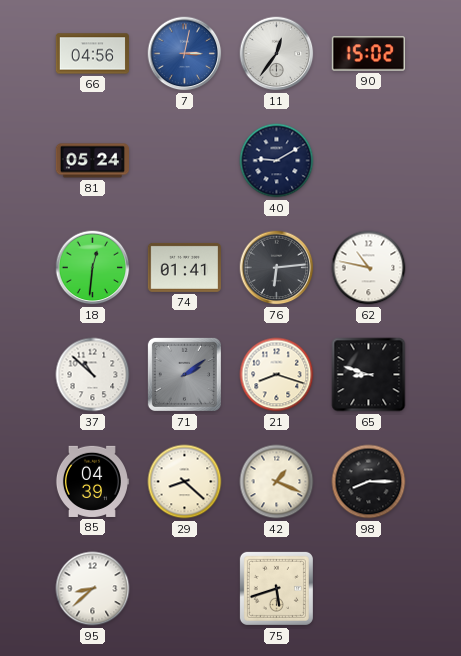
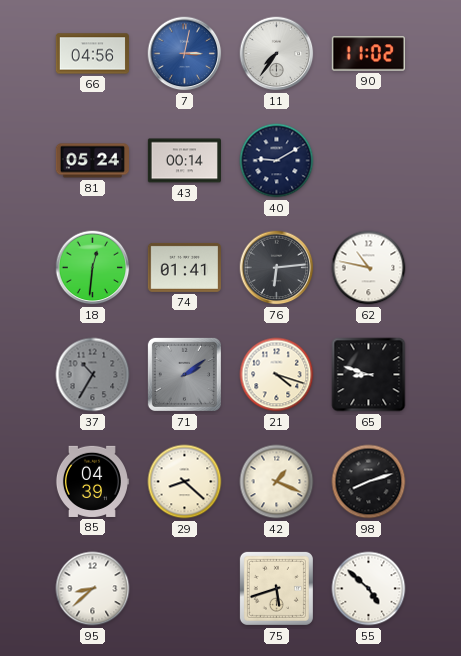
11: 12:36 -> 7:36
90: 15:02 -> 11:02
43: none -> 00:14
37: 10:52 -> 10:35
37 dial: white -> grey
21: 8:18 -> 4:18
98: 8:15 -> 8:12
55: none -> 4:52
